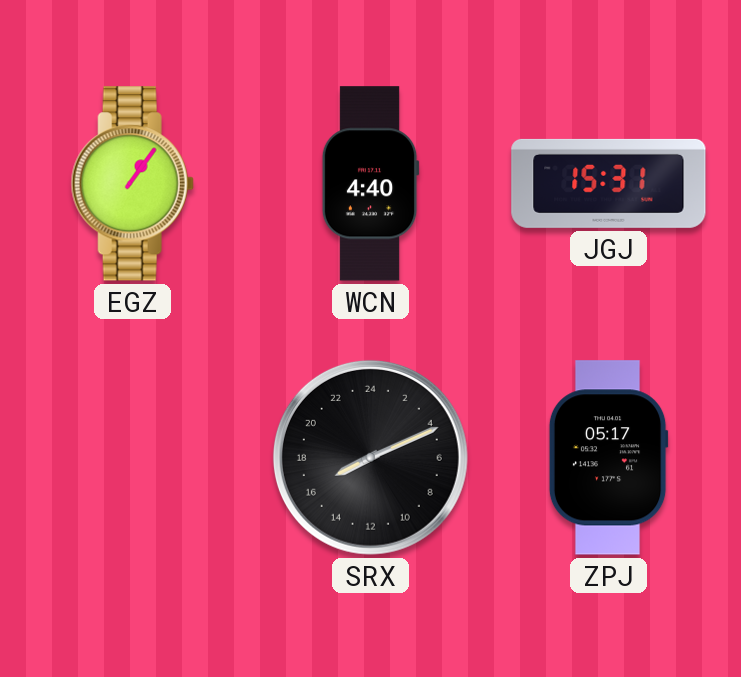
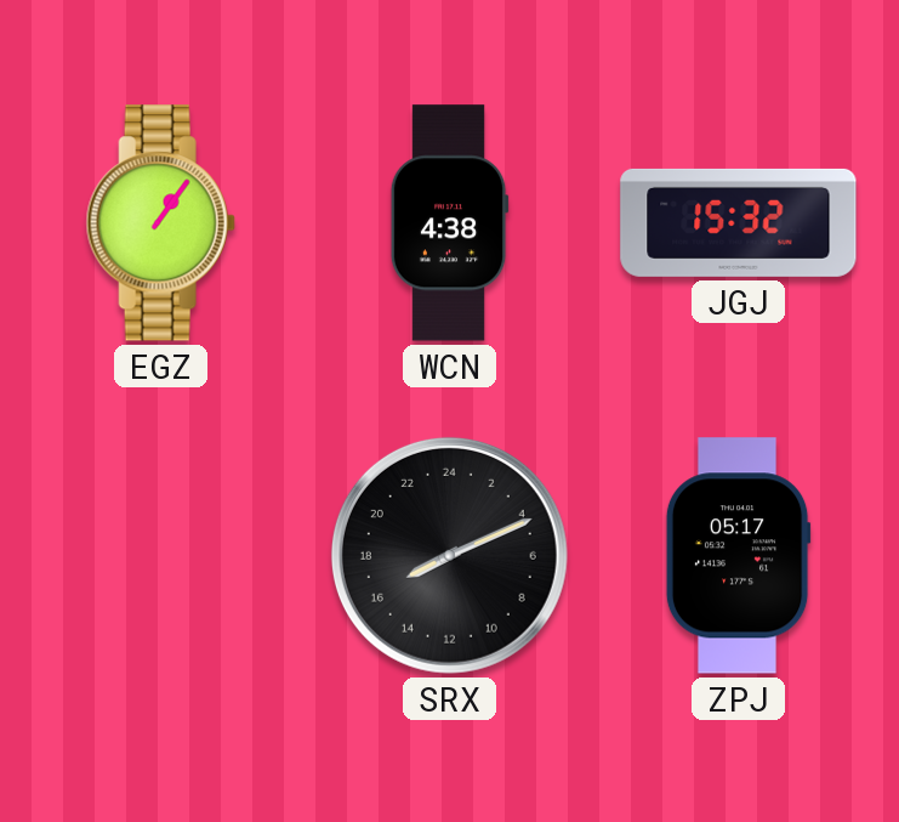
WCN: 4:40 -> 4:38
JGJ: 15:31 -> 15:32
